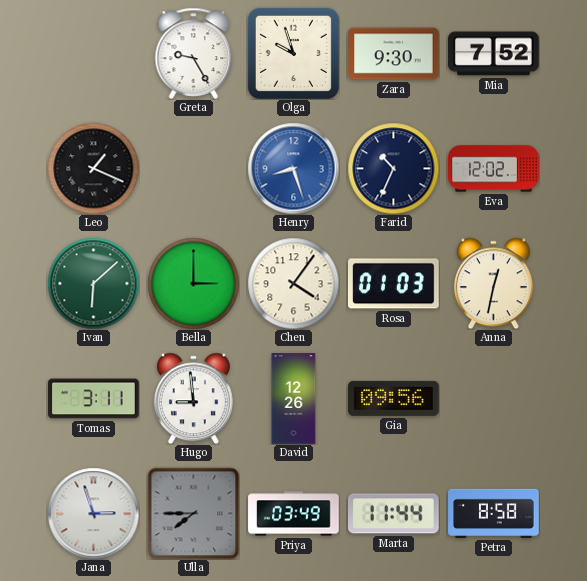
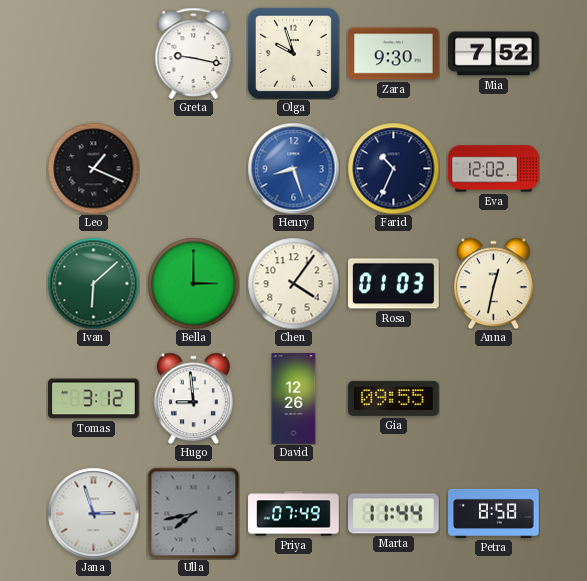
Greta: 9:25 -> 9:17
Tomas: 3:11 -> 3:12
Gia: 09:56 -> 09:55
Ulla: 7:45 -> 7:43
Priya: 03:49 -> 07:49
